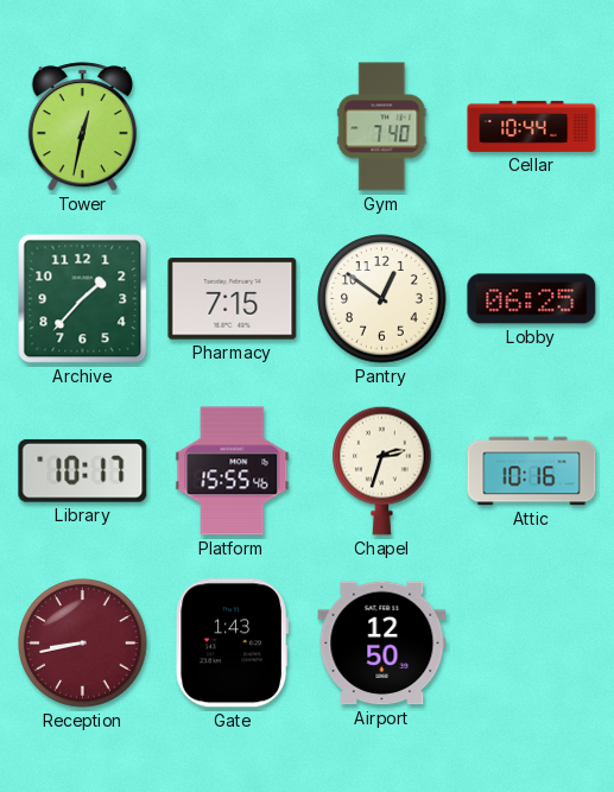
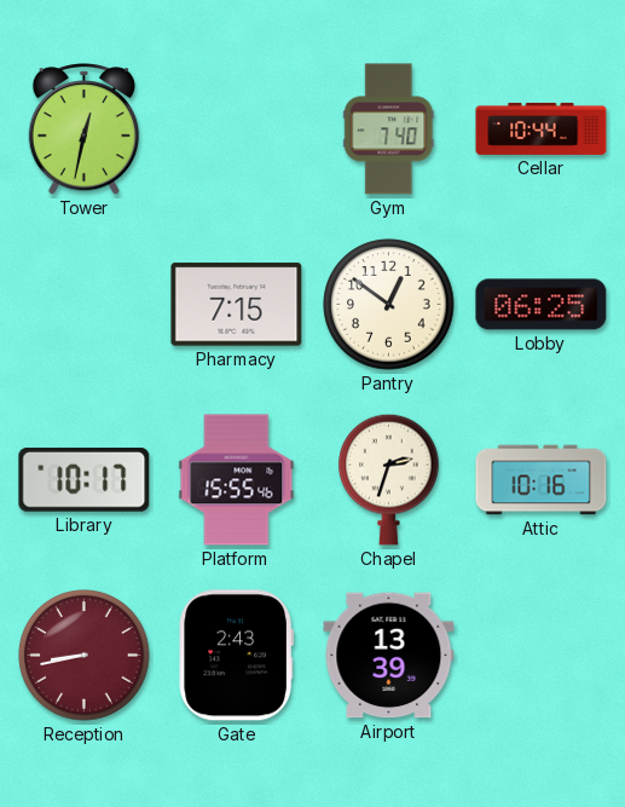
Archive: 1:37 -> none
Gate: 1:43 -> 2:43
Airport: 12:50 -> 13:39
